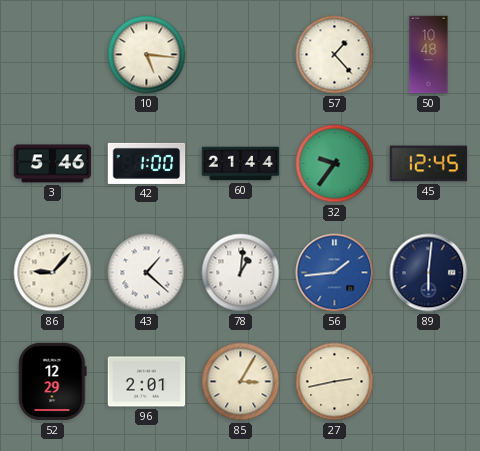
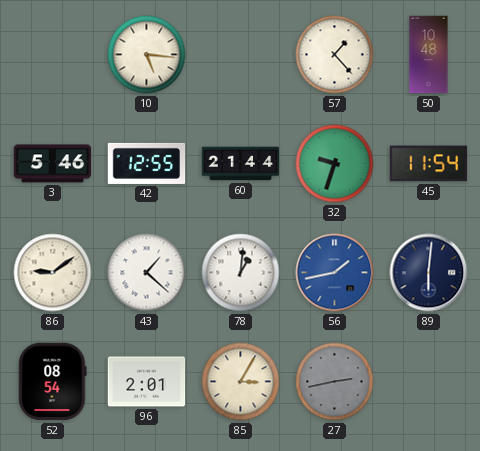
42: 1:00 -> 12:55
32: 9:36 -> 9:33
45: 12:45 -> 11:54
86: 9:07 -> 9:09
56: 1:44 -> 1:43
52: 12:29 -> 08:54
27 dial: cream -> grey
